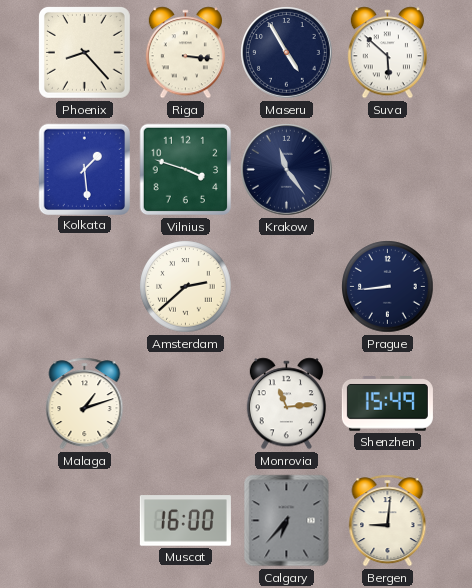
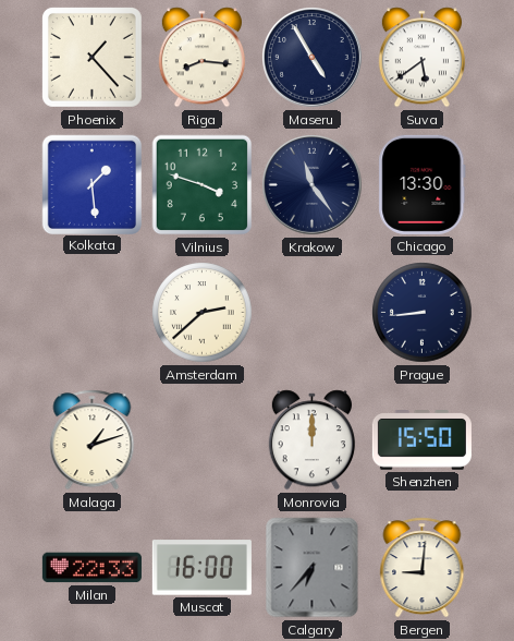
Phoenix: 8:23 -> 1:23
Riga: 3:16 -> 8:16
Suva: 5:52 -> 5:39
Chicago: none -> 13:30
Monrovia: 11:14 -> 12:00
Shenzhen: 15:49 -> 15:50
Milan: none -> 22:33
